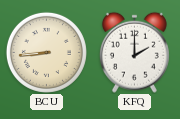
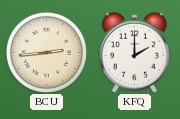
BCU: 8:44 -> 2:44
